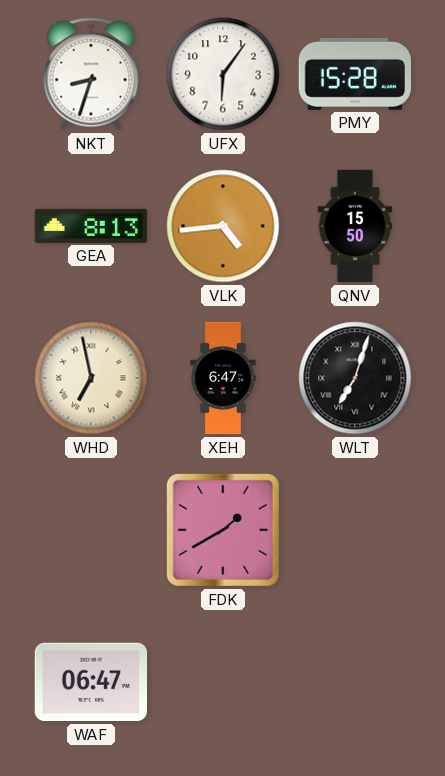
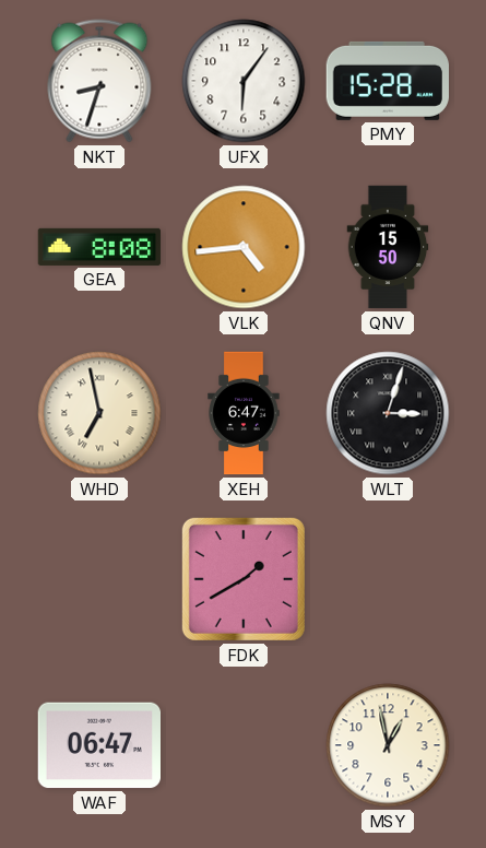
GEA: 8:13 -> 8:08
WLT: 7:03 -> 3:03
MSY: none -> 12:58
